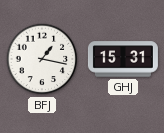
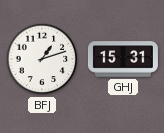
BFJ: 1:17 -> 1:12
